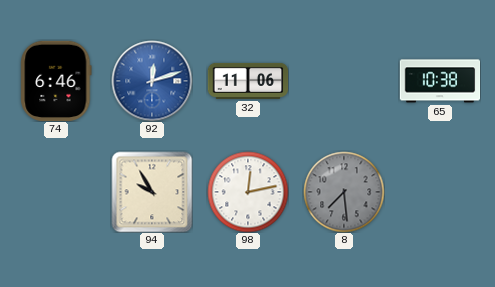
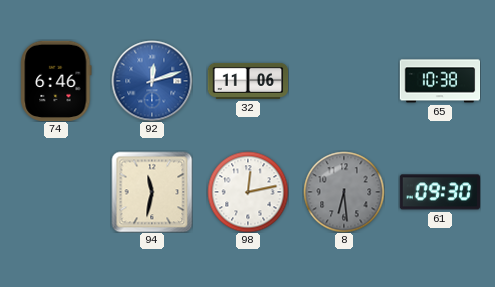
94: 9:55 -> 11:32
8: 7:29 -> 6:29
61: none -> 09:30
